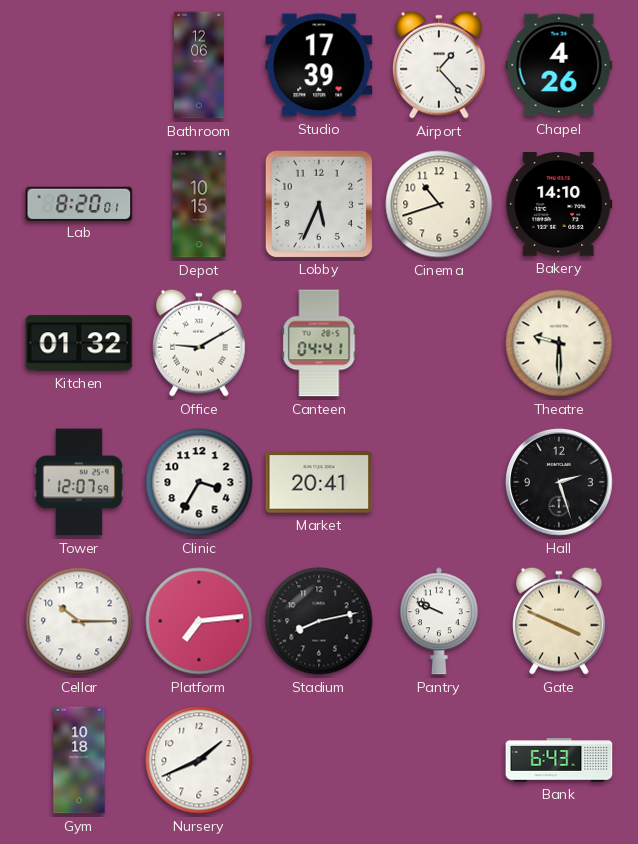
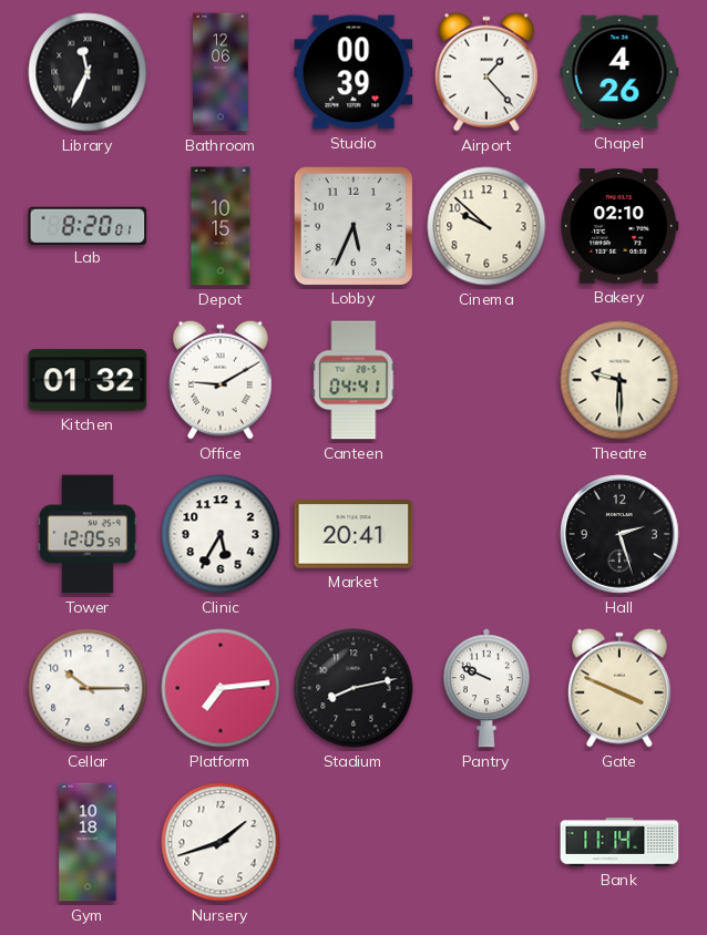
Library: none -> 11:34
Studio: 17:39 -> 00:39
Cinema: 10:42 -> 9:52
Bakery: 14:10 -> 02:10
Tower: 12:07 -> 12:05
Clinic: 3:35 -> 5:35
Nursery: 1:41 -> 1:42
Bank: 6:43 -> 11:14
